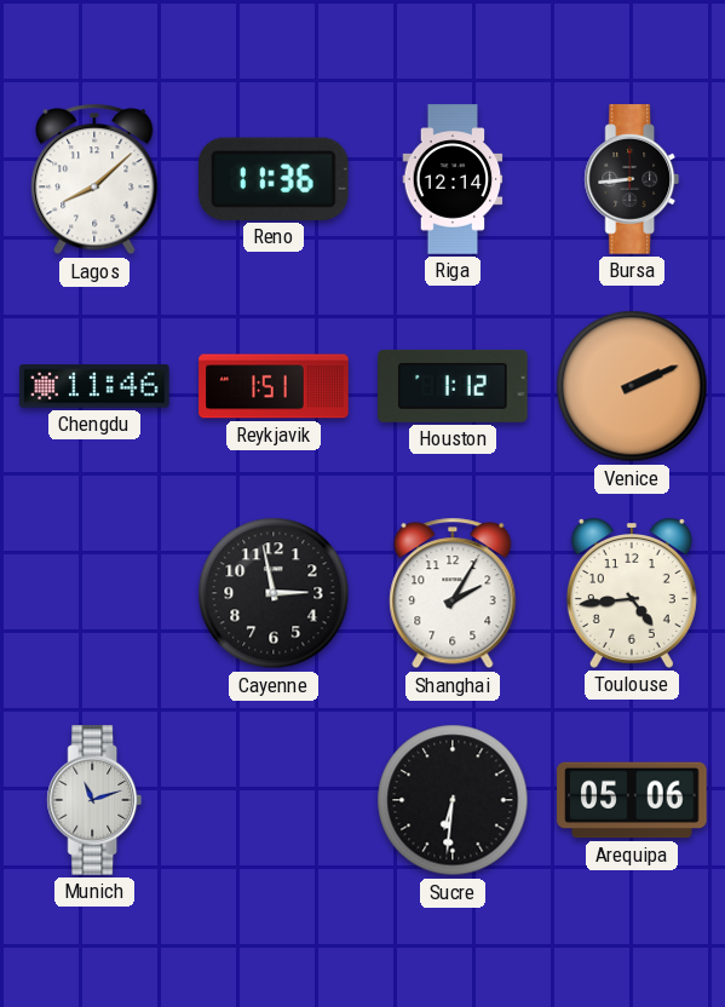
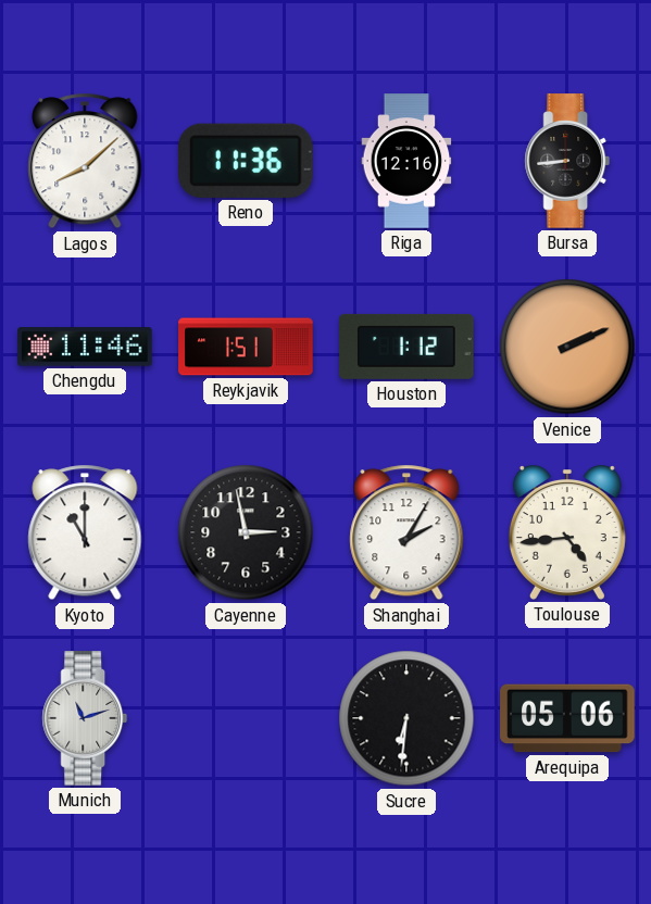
Riga: 12:14 -> 12:16
Kyoto: none -> 11:00
